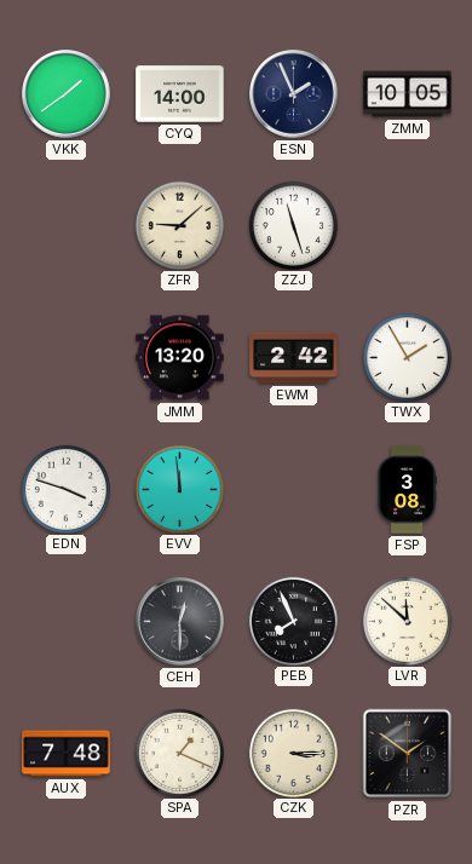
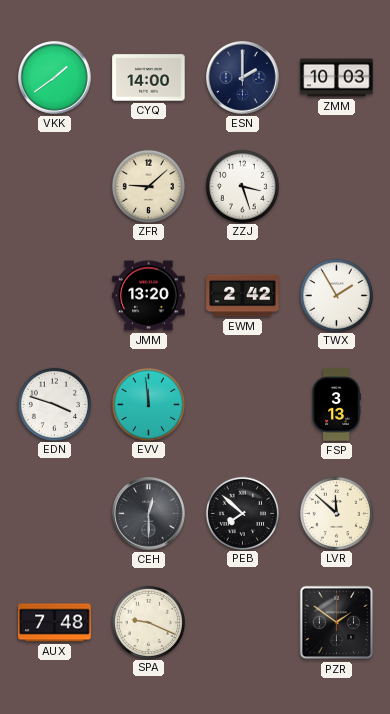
ESN: 1:56 -> 2:00
ZMM: 10:05 -> 10:03
ZZJ: 11:27 -> 3:27
FSP: 3:08 -> 3:13
PEB: 7:56 -> 7:52
SPA: 1:19 -> 9:19
CZK: 3:15 -> none
